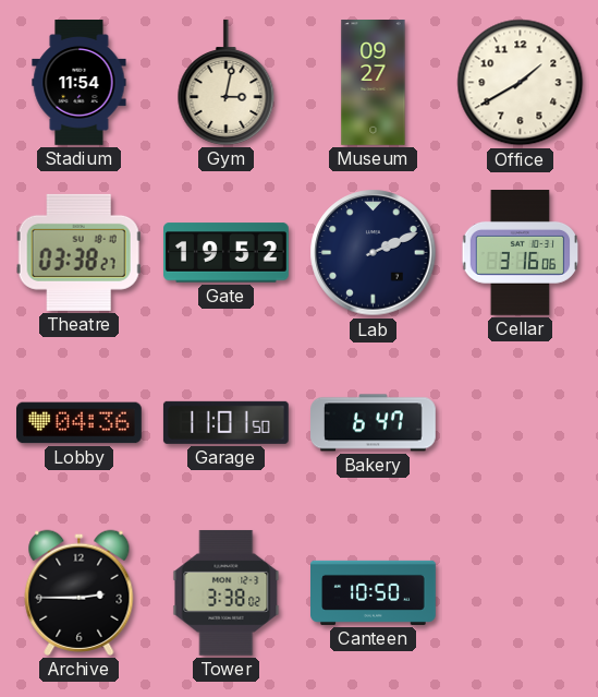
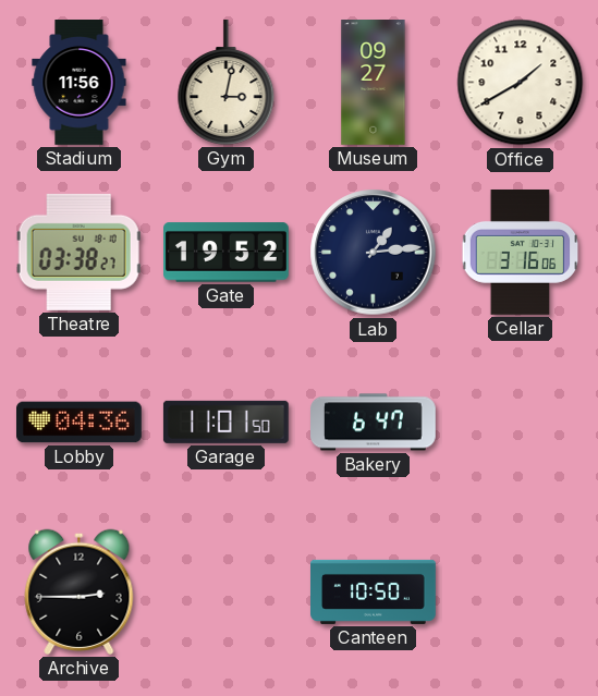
Stadium: 11:54 -> 11:56
Lab: 2:11 -> 1:14
Tower: 3:38 -> none
